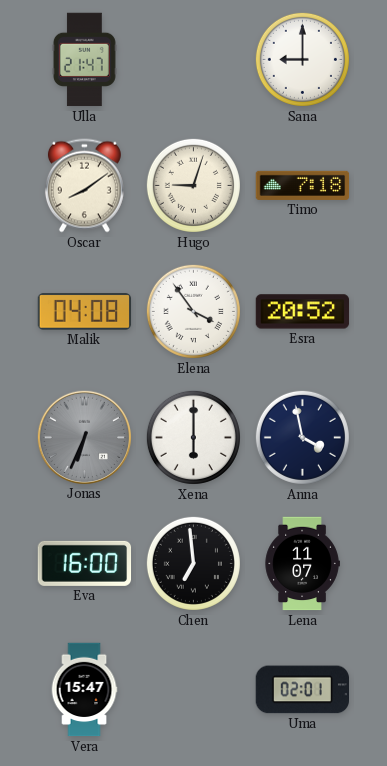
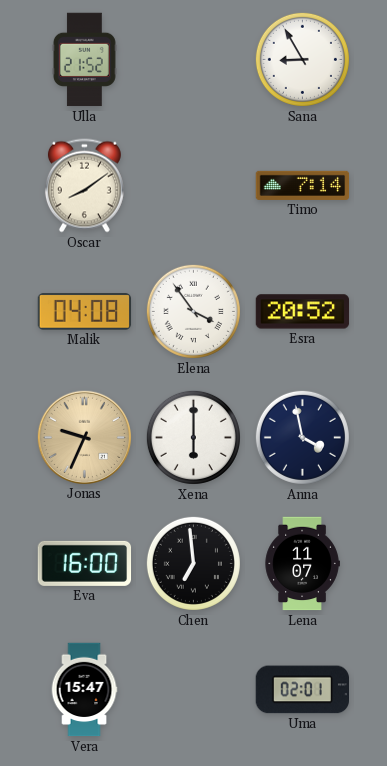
Ulla: 21:47 -> 21:52
Sana: 9:00 -> 8:55
Hugo: 9:03 -> none
Timo: 7:18 -> 7:14
Jonas: 6:34 -> 9:34
Jonas dial: grey -> champagne
